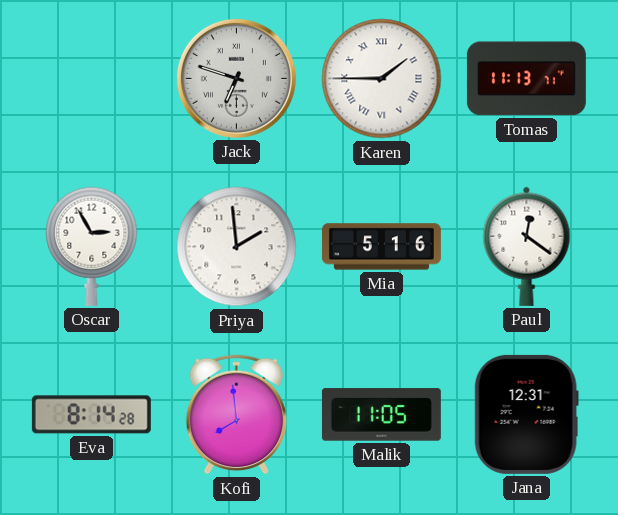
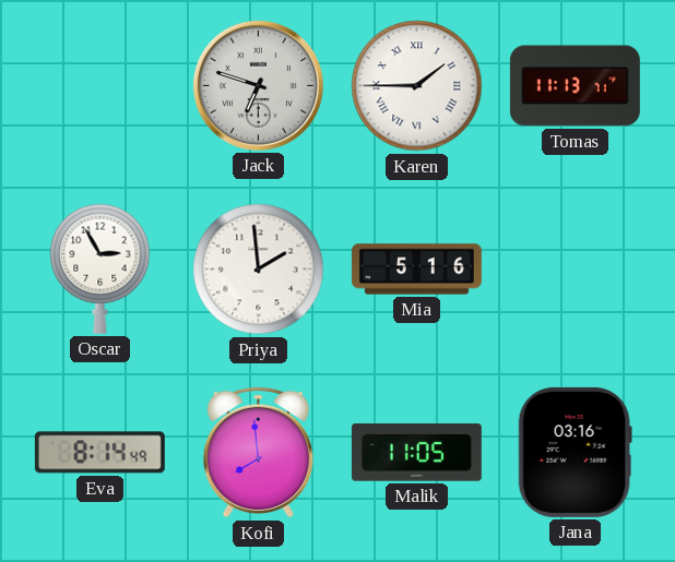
Paul: 12:21 -> none
Eva: 8:14:28 -> 8:14:49
Jana: 12:31 -> 03:16
